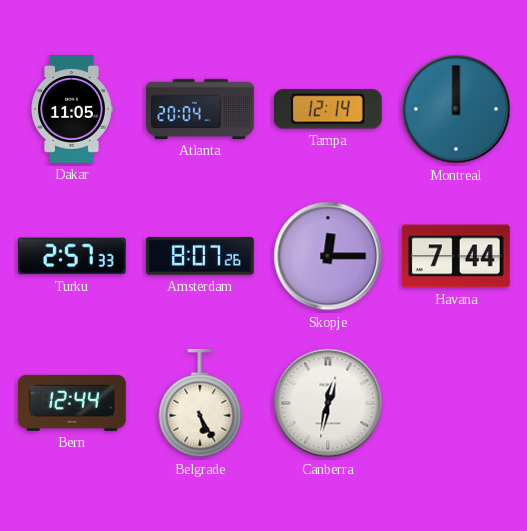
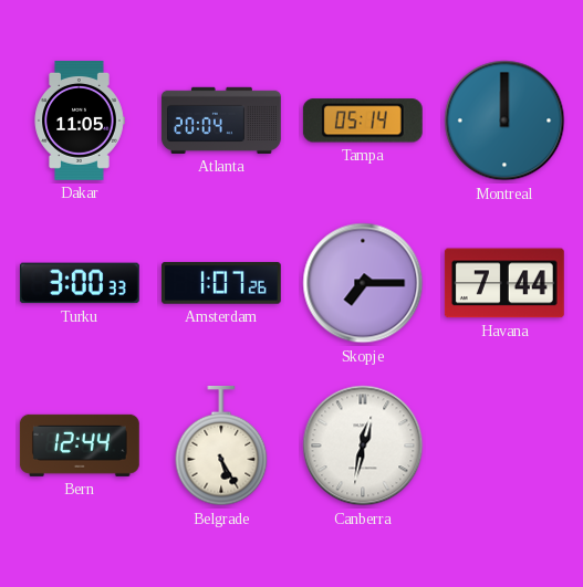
Tampa: 12:14 -> 05:14
Turku: 2:57 -> 3:00
Amsterdam: 8:07 -> 1:07
Skopje: 12:15 -> 7:15
